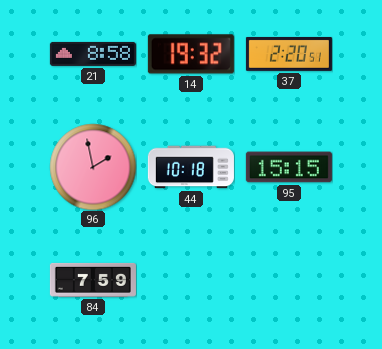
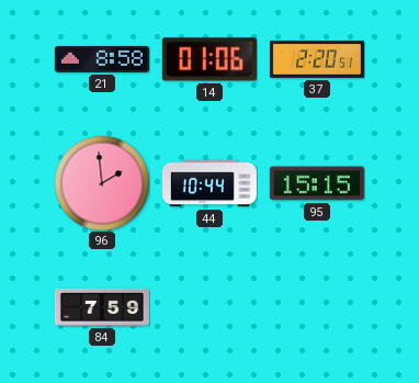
14: 19:32 -> 01:06
96: 1:58 -> 1:59
44: 10:18 -> 10:44
